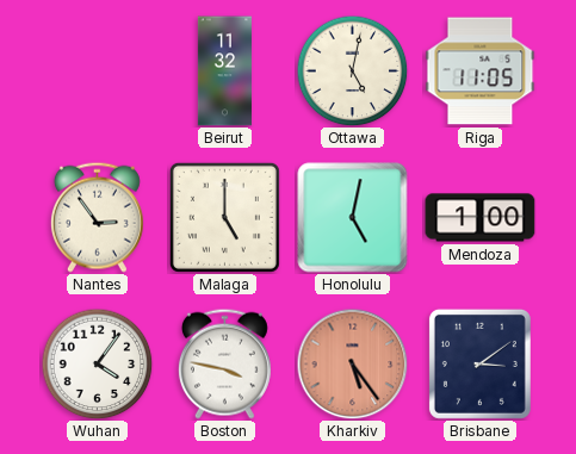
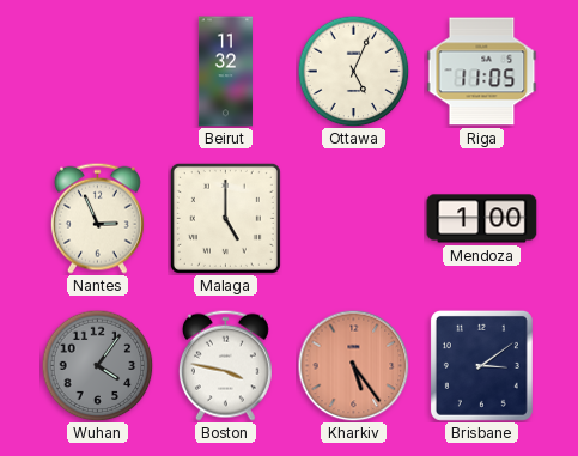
Ottawa: 5:02 -> 5:04
Nantes: 2:54 -> 2:56
Honolulu: 5:02 -> none
Wuhan dial: white -> grey
